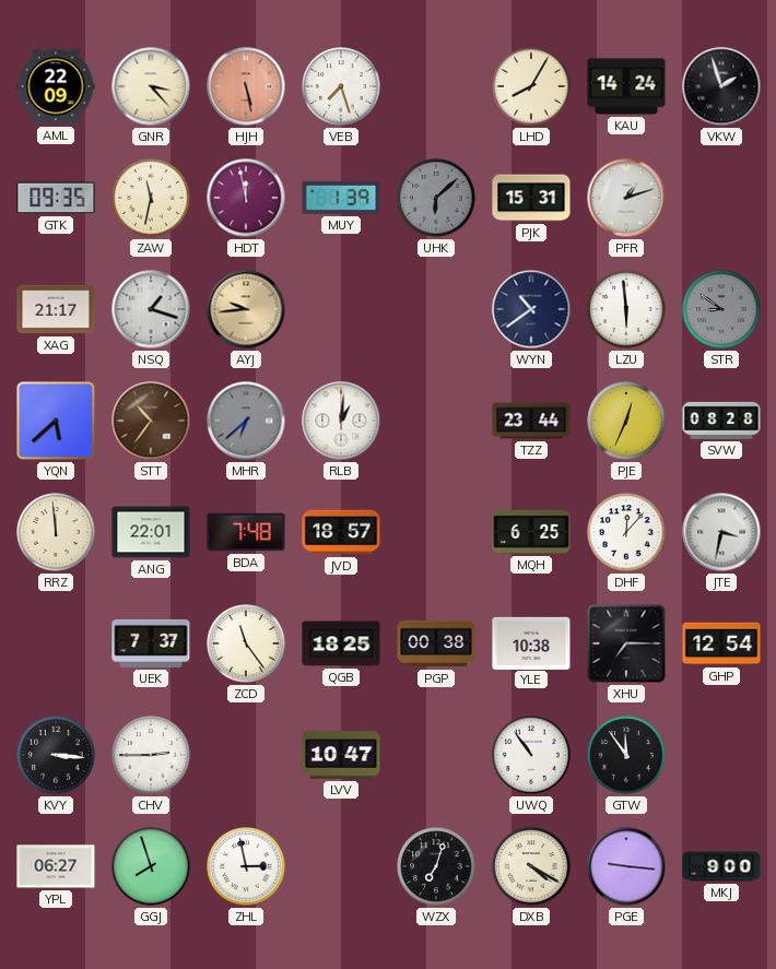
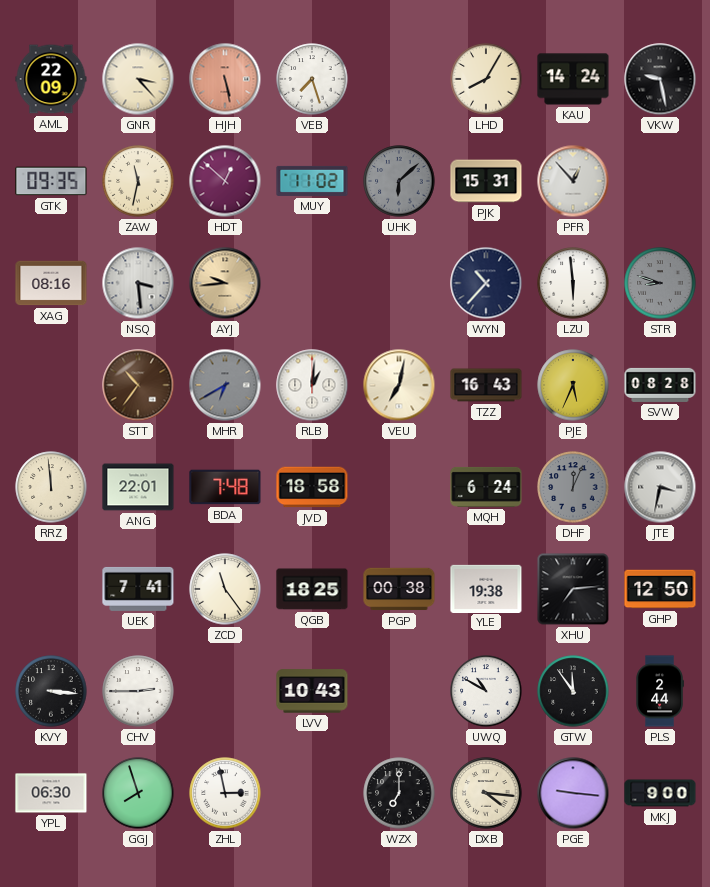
VKW: 1:57 -> 9:28
HDT: 11:58 -> 12:52
MUY: 1:39 -> 11:02
PFR: 1:12 -> 12:53
XAG: 21:17 -> 08:16
NSQ: 1:18 -> 3:29
WYN: 10:39 -> 10:37
STR: 8:51 -> 8:48
YQN: 5:38 -> none
MHR: 6:38 -> 6:40
VEU: none -> 7:02
TZZ: 23:44 -> 16:43
PJE: 12:34 -> 5:34
JVD: 18:57 -> 18:58
MQH: 6:25 -> 6:24
DHF: 12:07 -> 12:04
DHF dial: white -> grey
UEK: 7:37 -> 7:41
YLE: 10:38 -> 19:38
XHU: 7:15 -> 7:14
GHP: 12:54 -> 12:50
LVV: 10:47 -> 10:43
UWQ: 10:54 -> 10:50
PLS: none -> 2:44
YPL: 06:27 -> 06:30
WZX: 7:03 -> 7:00
DXB: 4:20 -> 4:16
